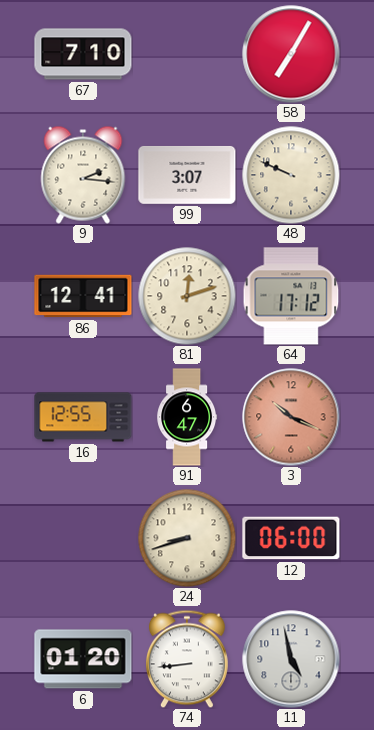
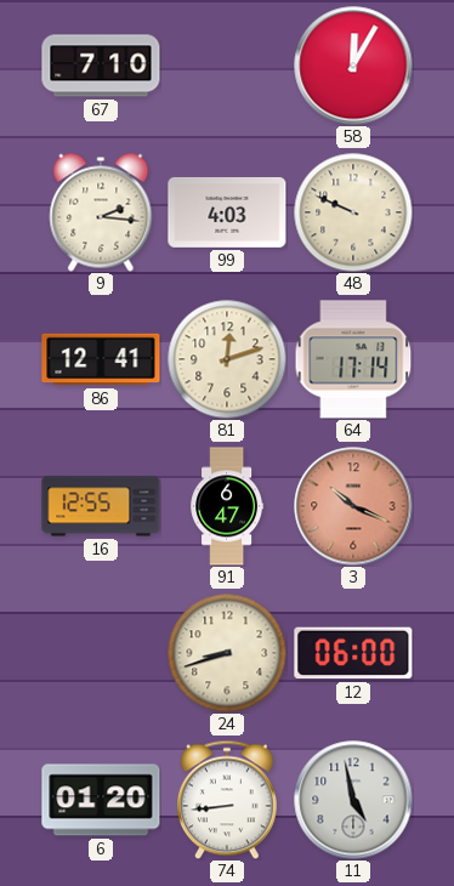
58: 7:05 -> 12:05
99: 3:07 -> 4:03
64: 17:12 -> 17:14
